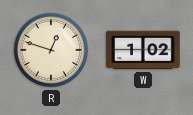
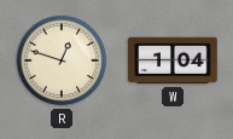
W: 1:02 -> 1:04
